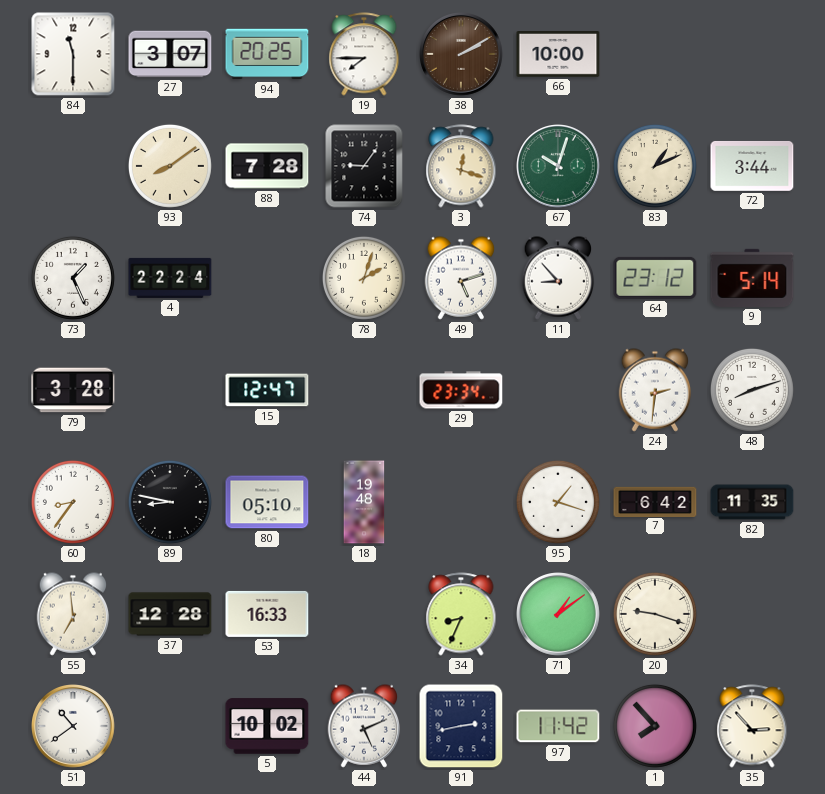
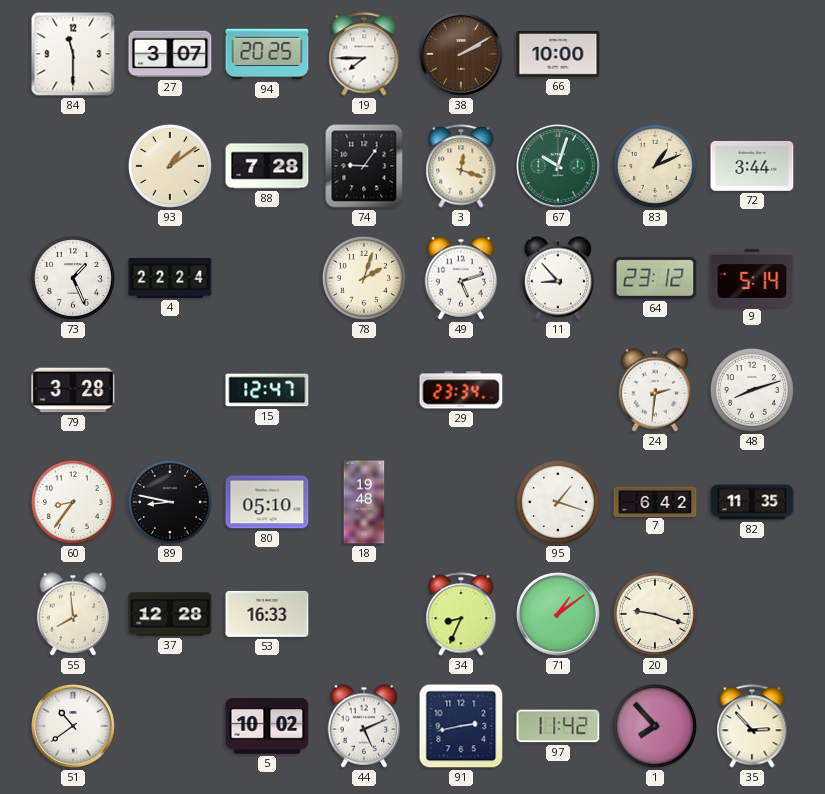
93: 8:09 -> 1:09
55: 6:59 -> 7:59
